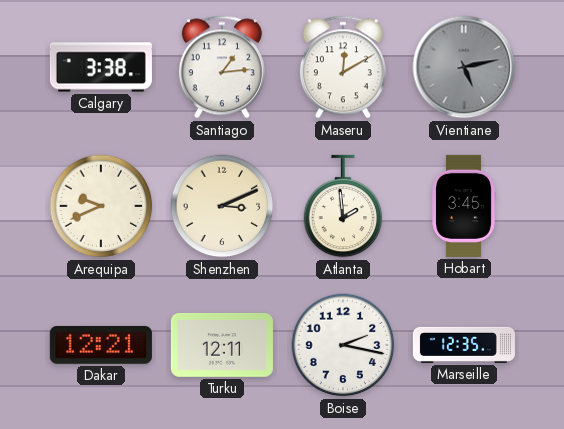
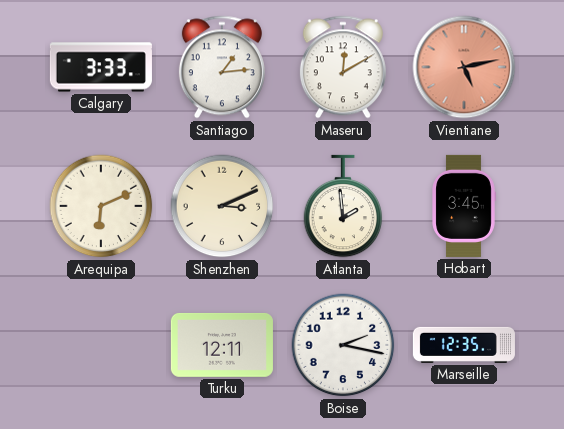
Calgary: 3:38 -> 3:33
Vientiane dial: grey -> salmon
Arequipa: 9:41 -> 6:11
Dakar: 12:21 -> none
